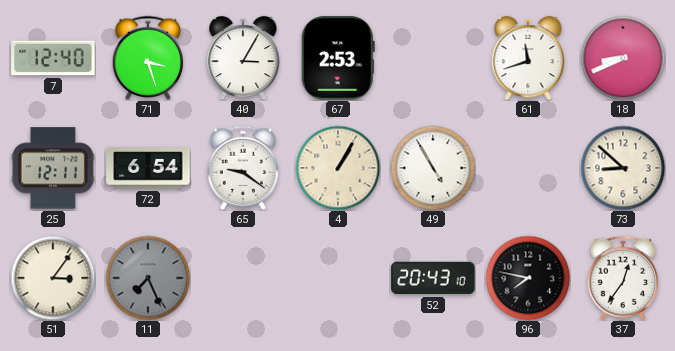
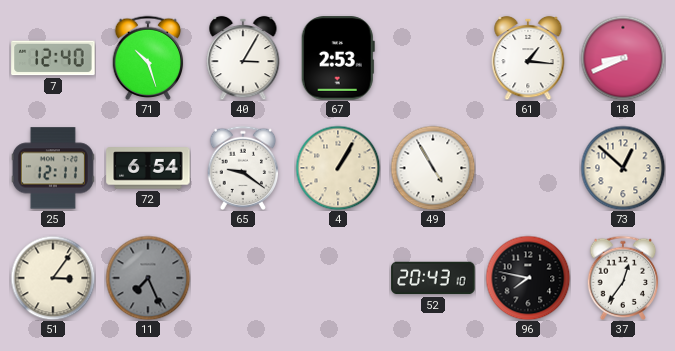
71: 3:27 -> 10:27
61: 11:42 -> 1:16
73: 8:52 -> 12:52
